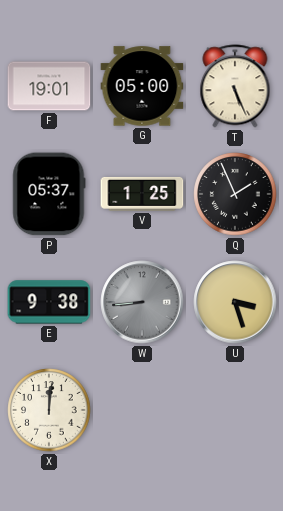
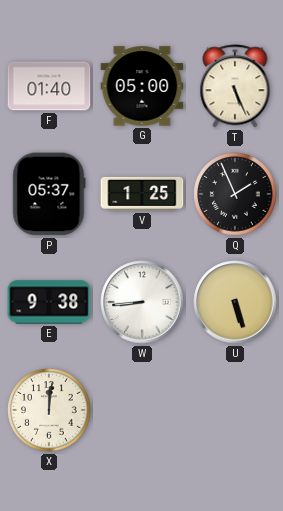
F: 19:01 -> 01:40
W dial: grey -> white
U: 3:27 -> 5:27
